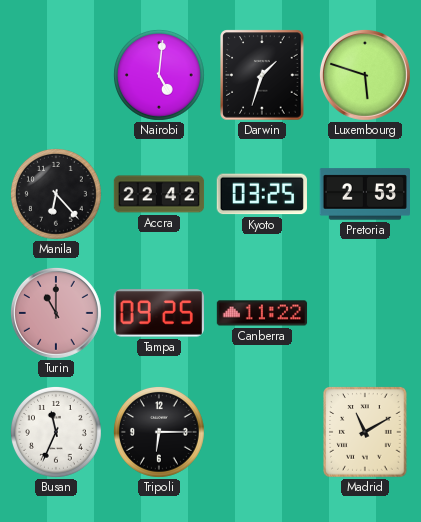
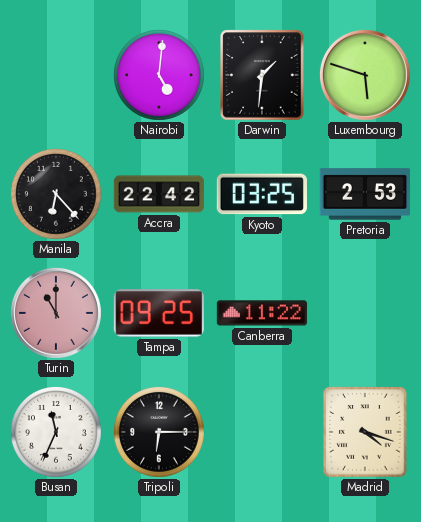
Darwin: 1:33 -> 1:31
Madrid: 11:10 -> 4:18
